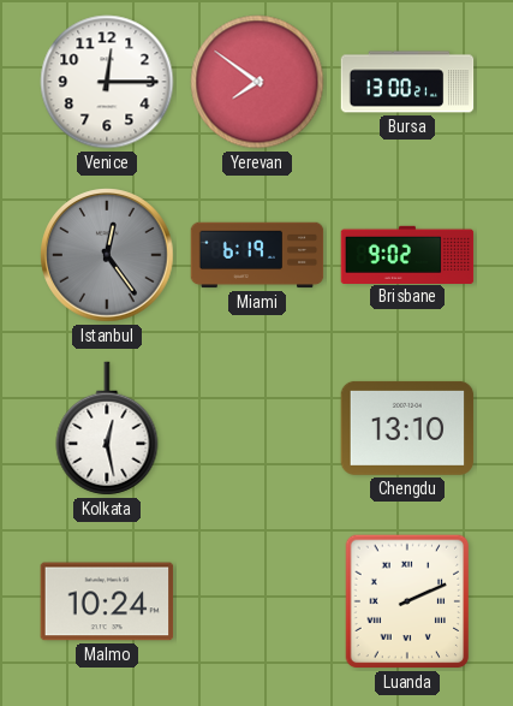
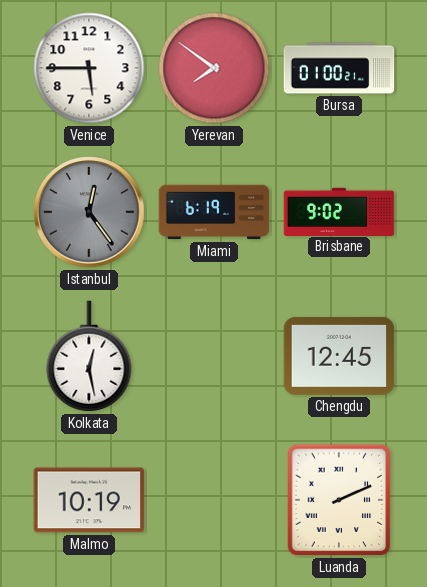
Venice: 12:15 -> 5:45
Bursa: 13:00 -> 01:00
Chengdu: 13:10 -> 12:45
Malmo: 10:24 -> 10:19
